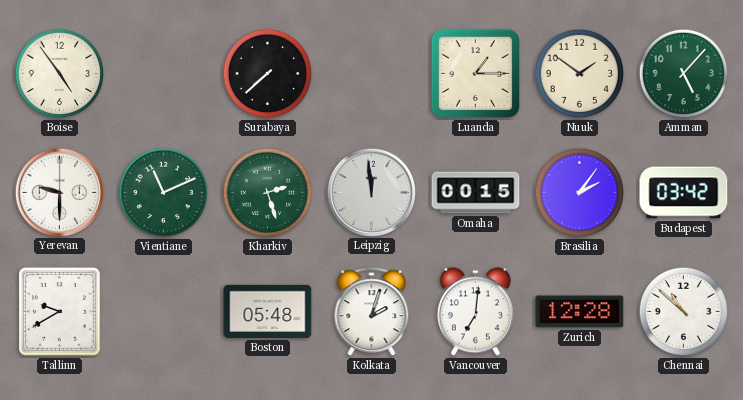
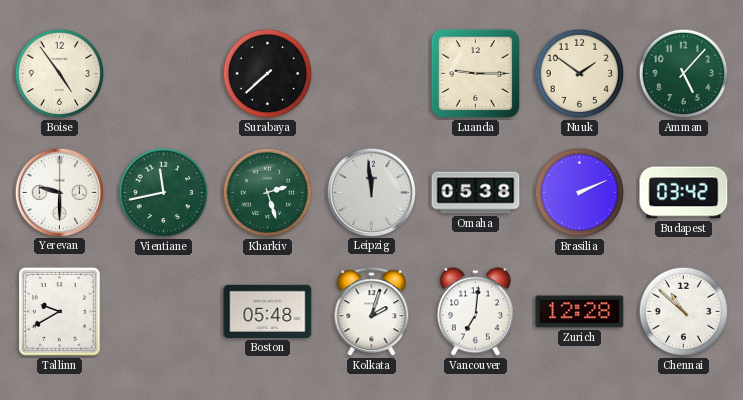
Luanda: 1:15 -> 9:15
Vientiane: 11:11 -> 11:43
Omaha: 00:15 -> 05:38
Brasilia: 2:06 -> 2:11
